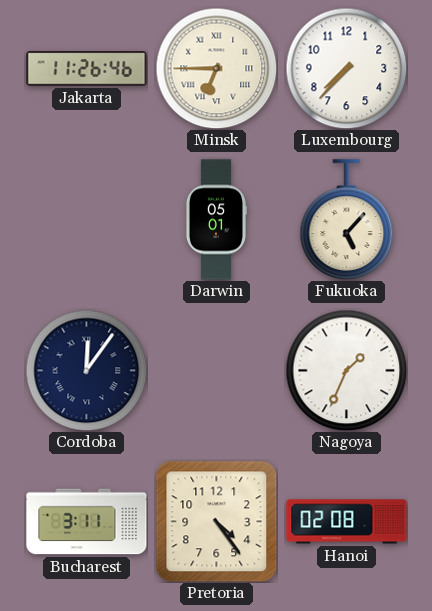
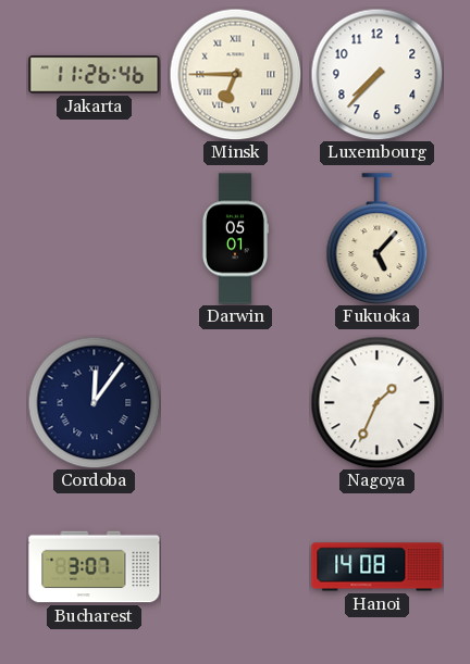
Bucharest: 3:11 -> 3:07
Pretoria: 4:24 -> none
Hanoi: 02:08 -> 14:08
